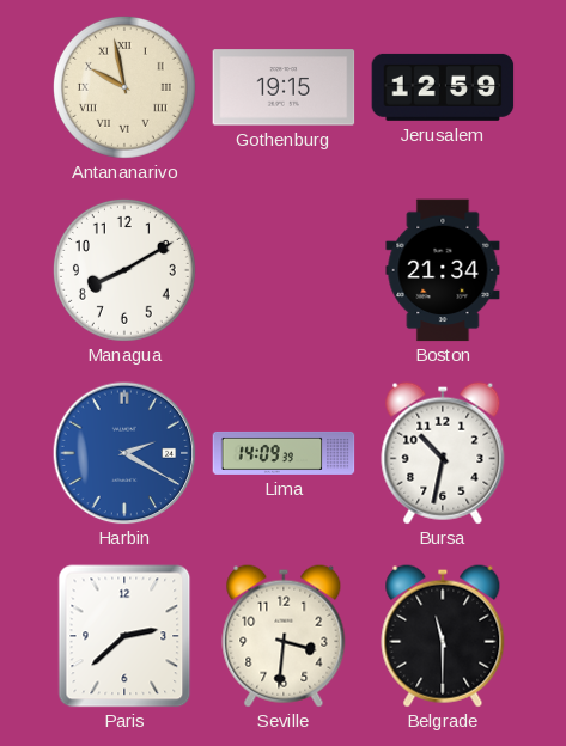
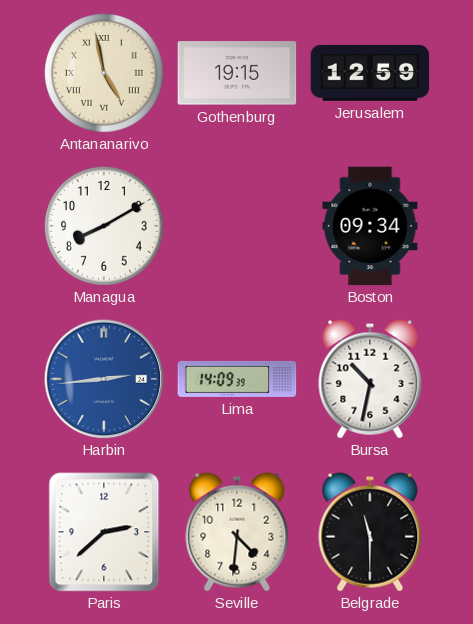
Antananarivo: 9:58 -> 4:58
Boston: 21:34 -> 09:34
Harbin: 2:20 -> 2:44
Seville: 3:31 -> 4:31
